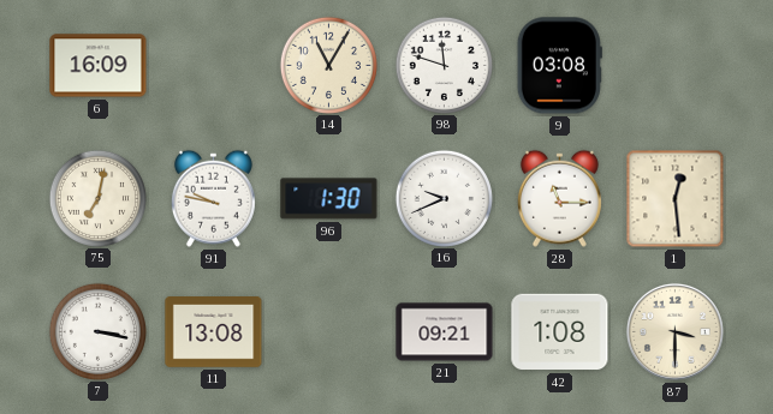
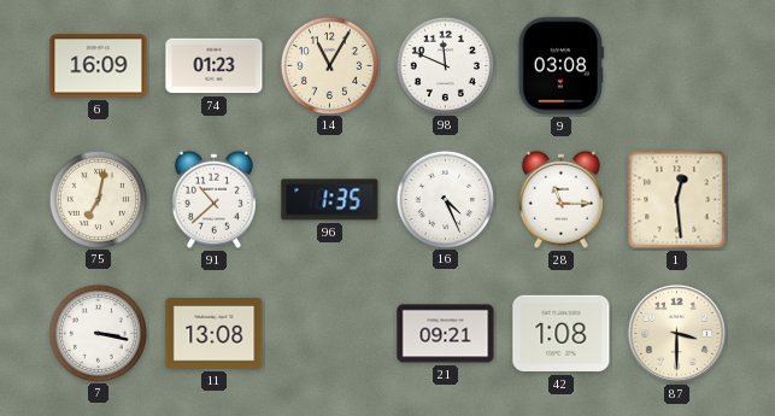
74: none -> 01:23
98: 11:48 -> 11:49
91: 9:47 -> 10:38
96: 1:30 -> 1:35
16: 9:41 -> 4:26
